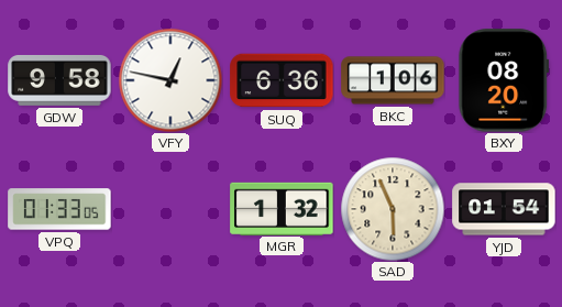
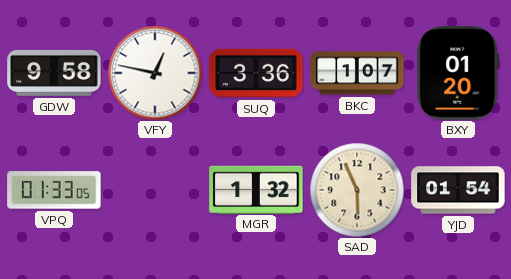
SUQ: 6:36 -> 3:36
BKC: 1:06 -> 1:07
BXY: 08:20 -> 01:20
